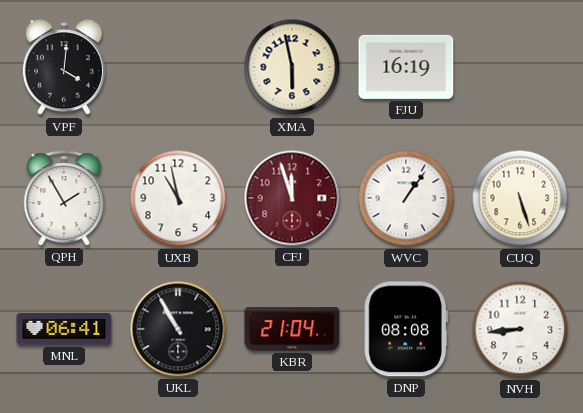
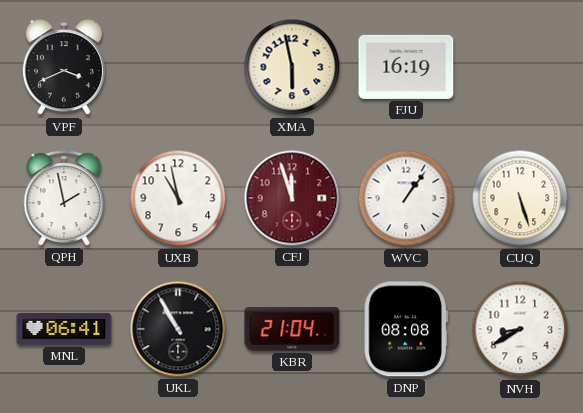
VPF: 4:01 -> 3:41
QPH: 1:55 -> 1:58
NVH: 8:44 -> 8:40
